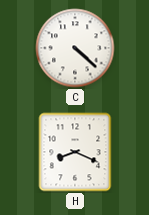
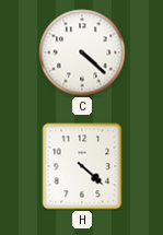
H: 8:19 -> 4:22
